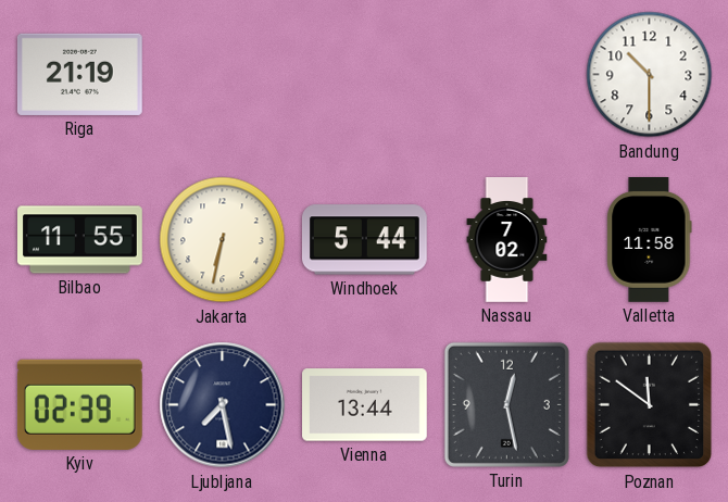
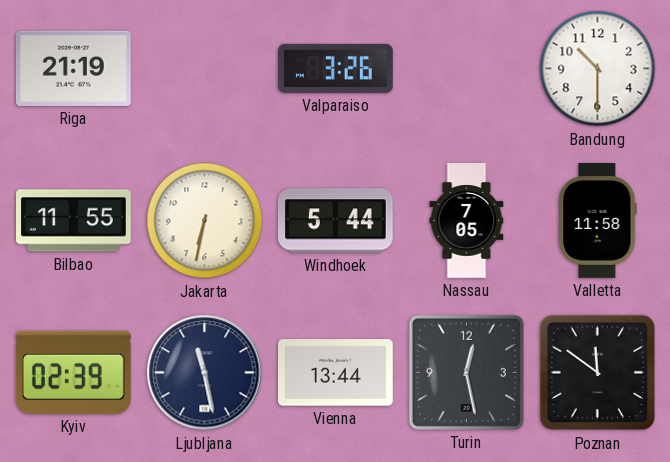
Valparaiso: none -> 3:26
Nassau: 7:02 -> 7:05
Ljubljana: 7:28 -> 11:28
